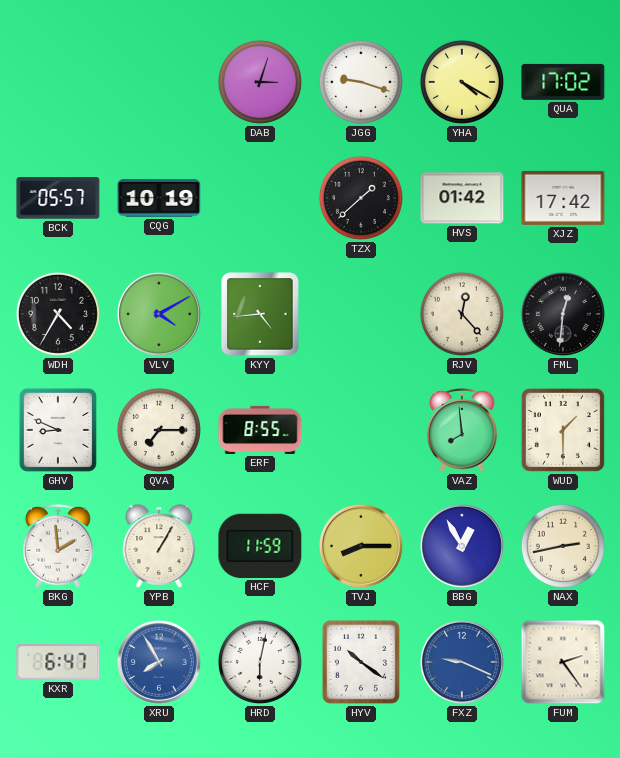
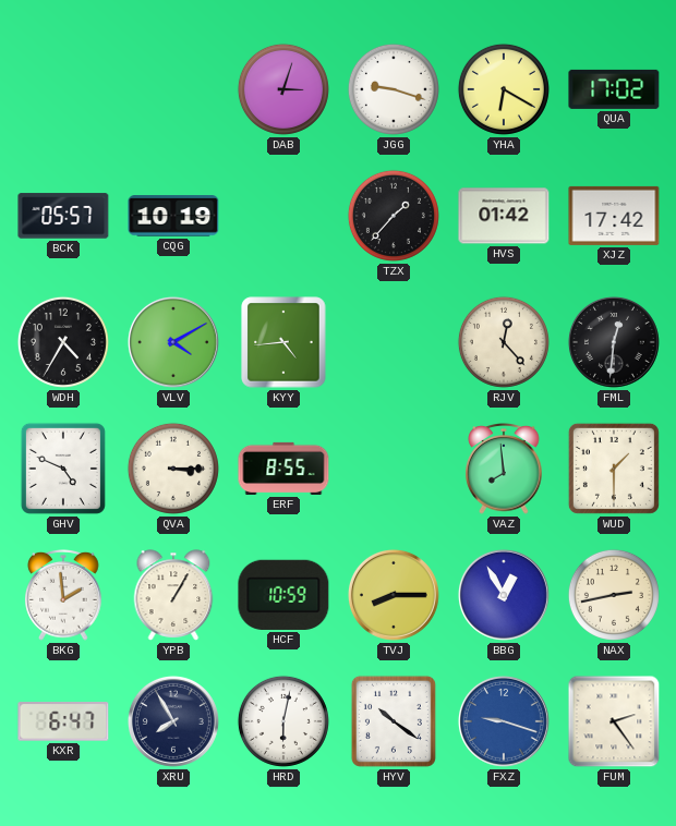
YHA: 4:20 -> 6:20
TZX: 1:38 -> 1:37
GHV: 8:49 -> 4:49
QVA: 7:15 -> 3:15
HCF: 11:59 -> 10:59
XRU dial: blue -> navy
FXZ: 9:19 -> 9:18
